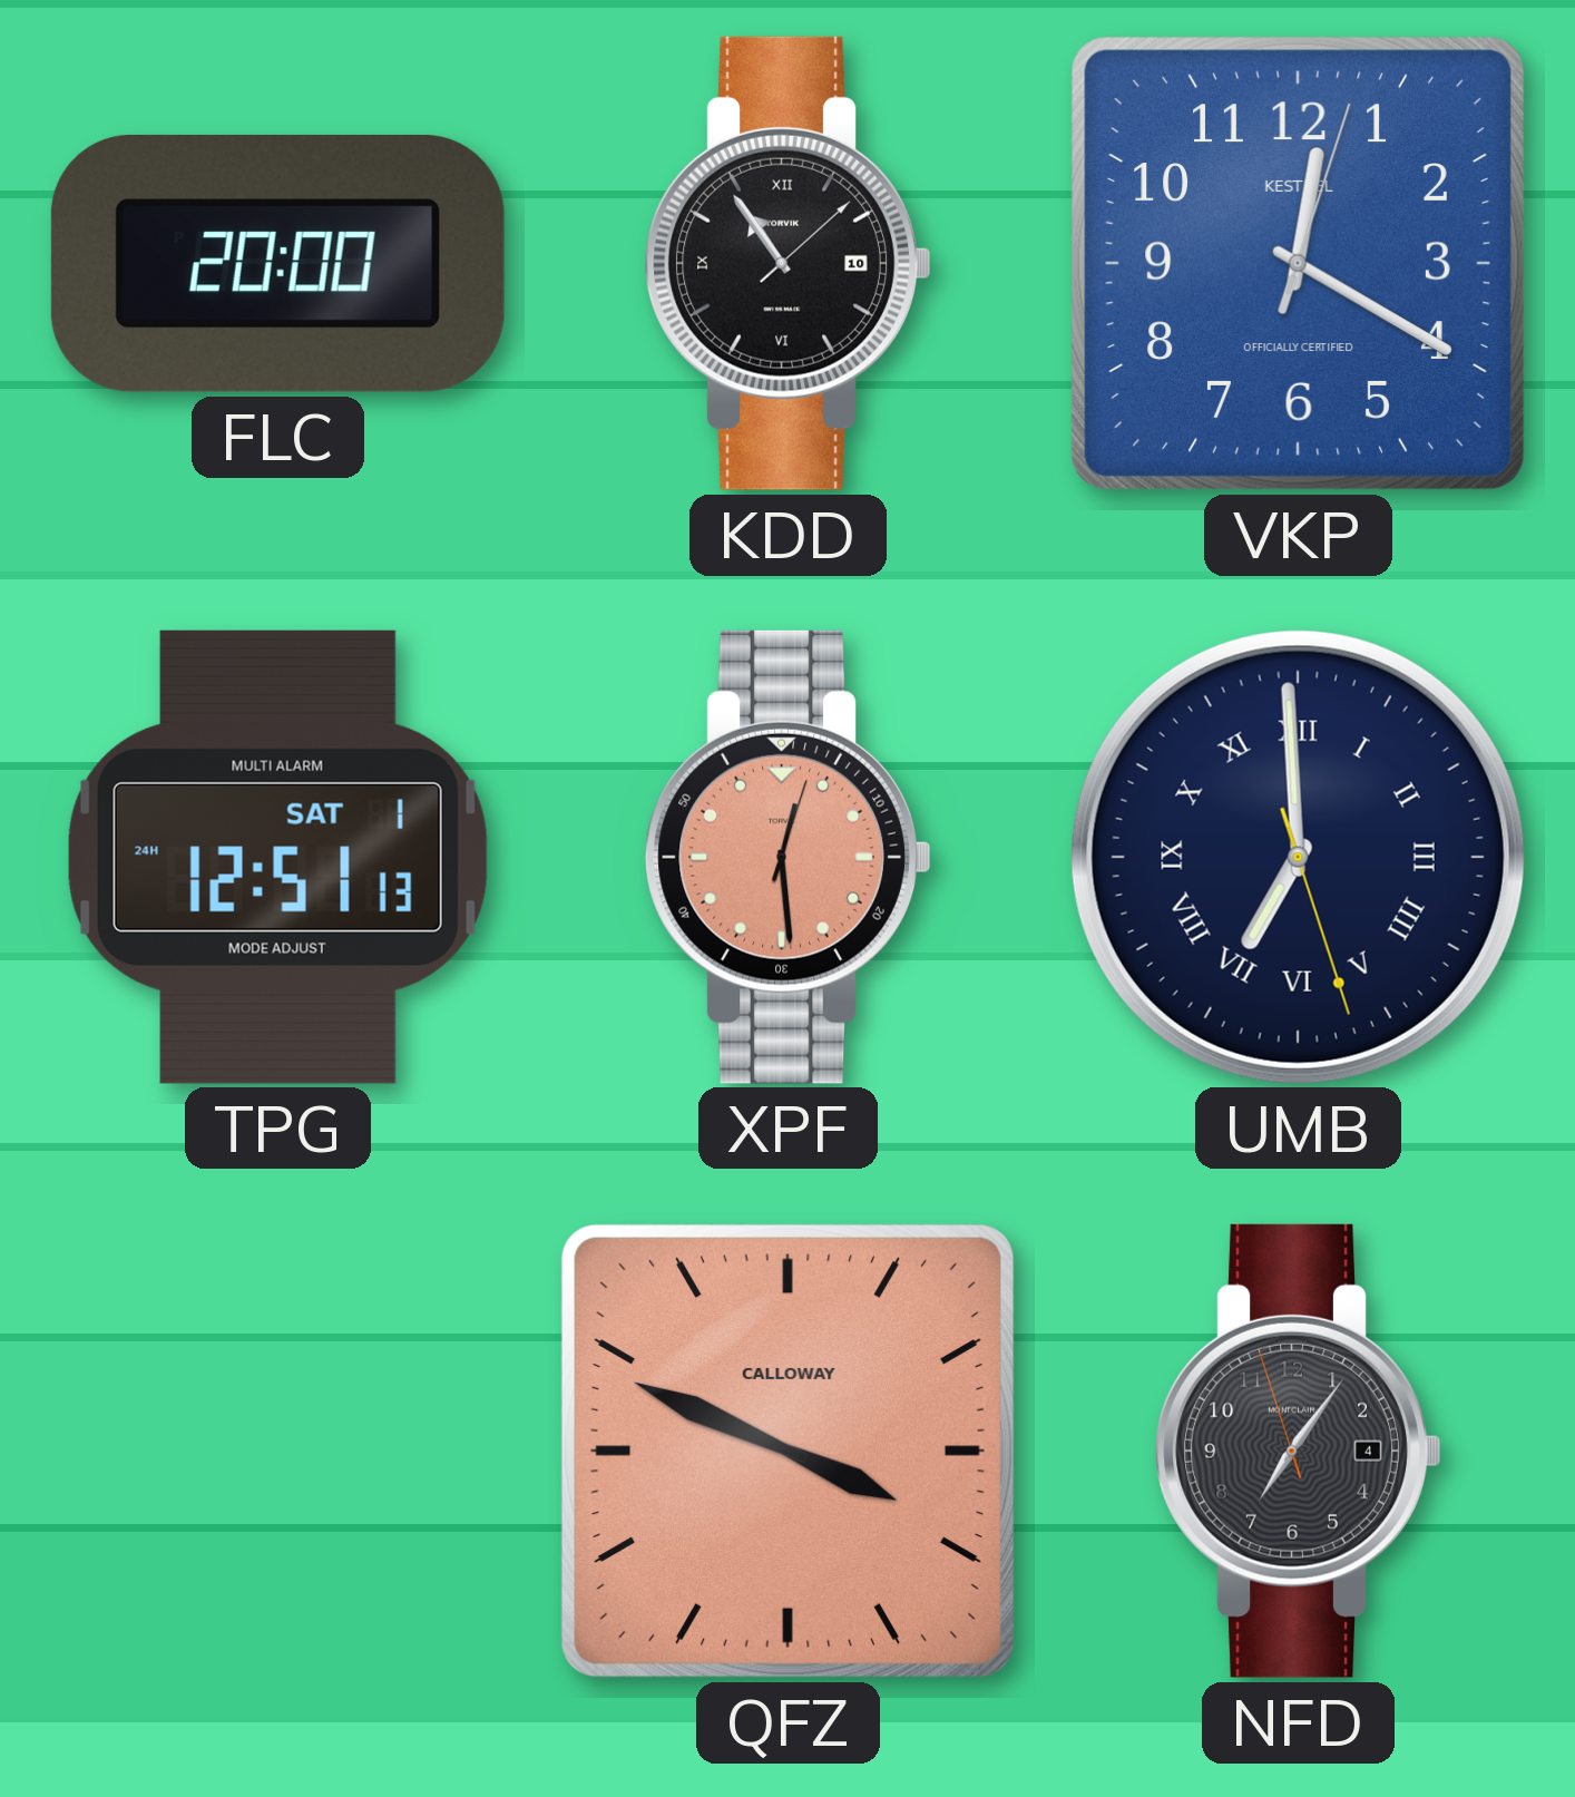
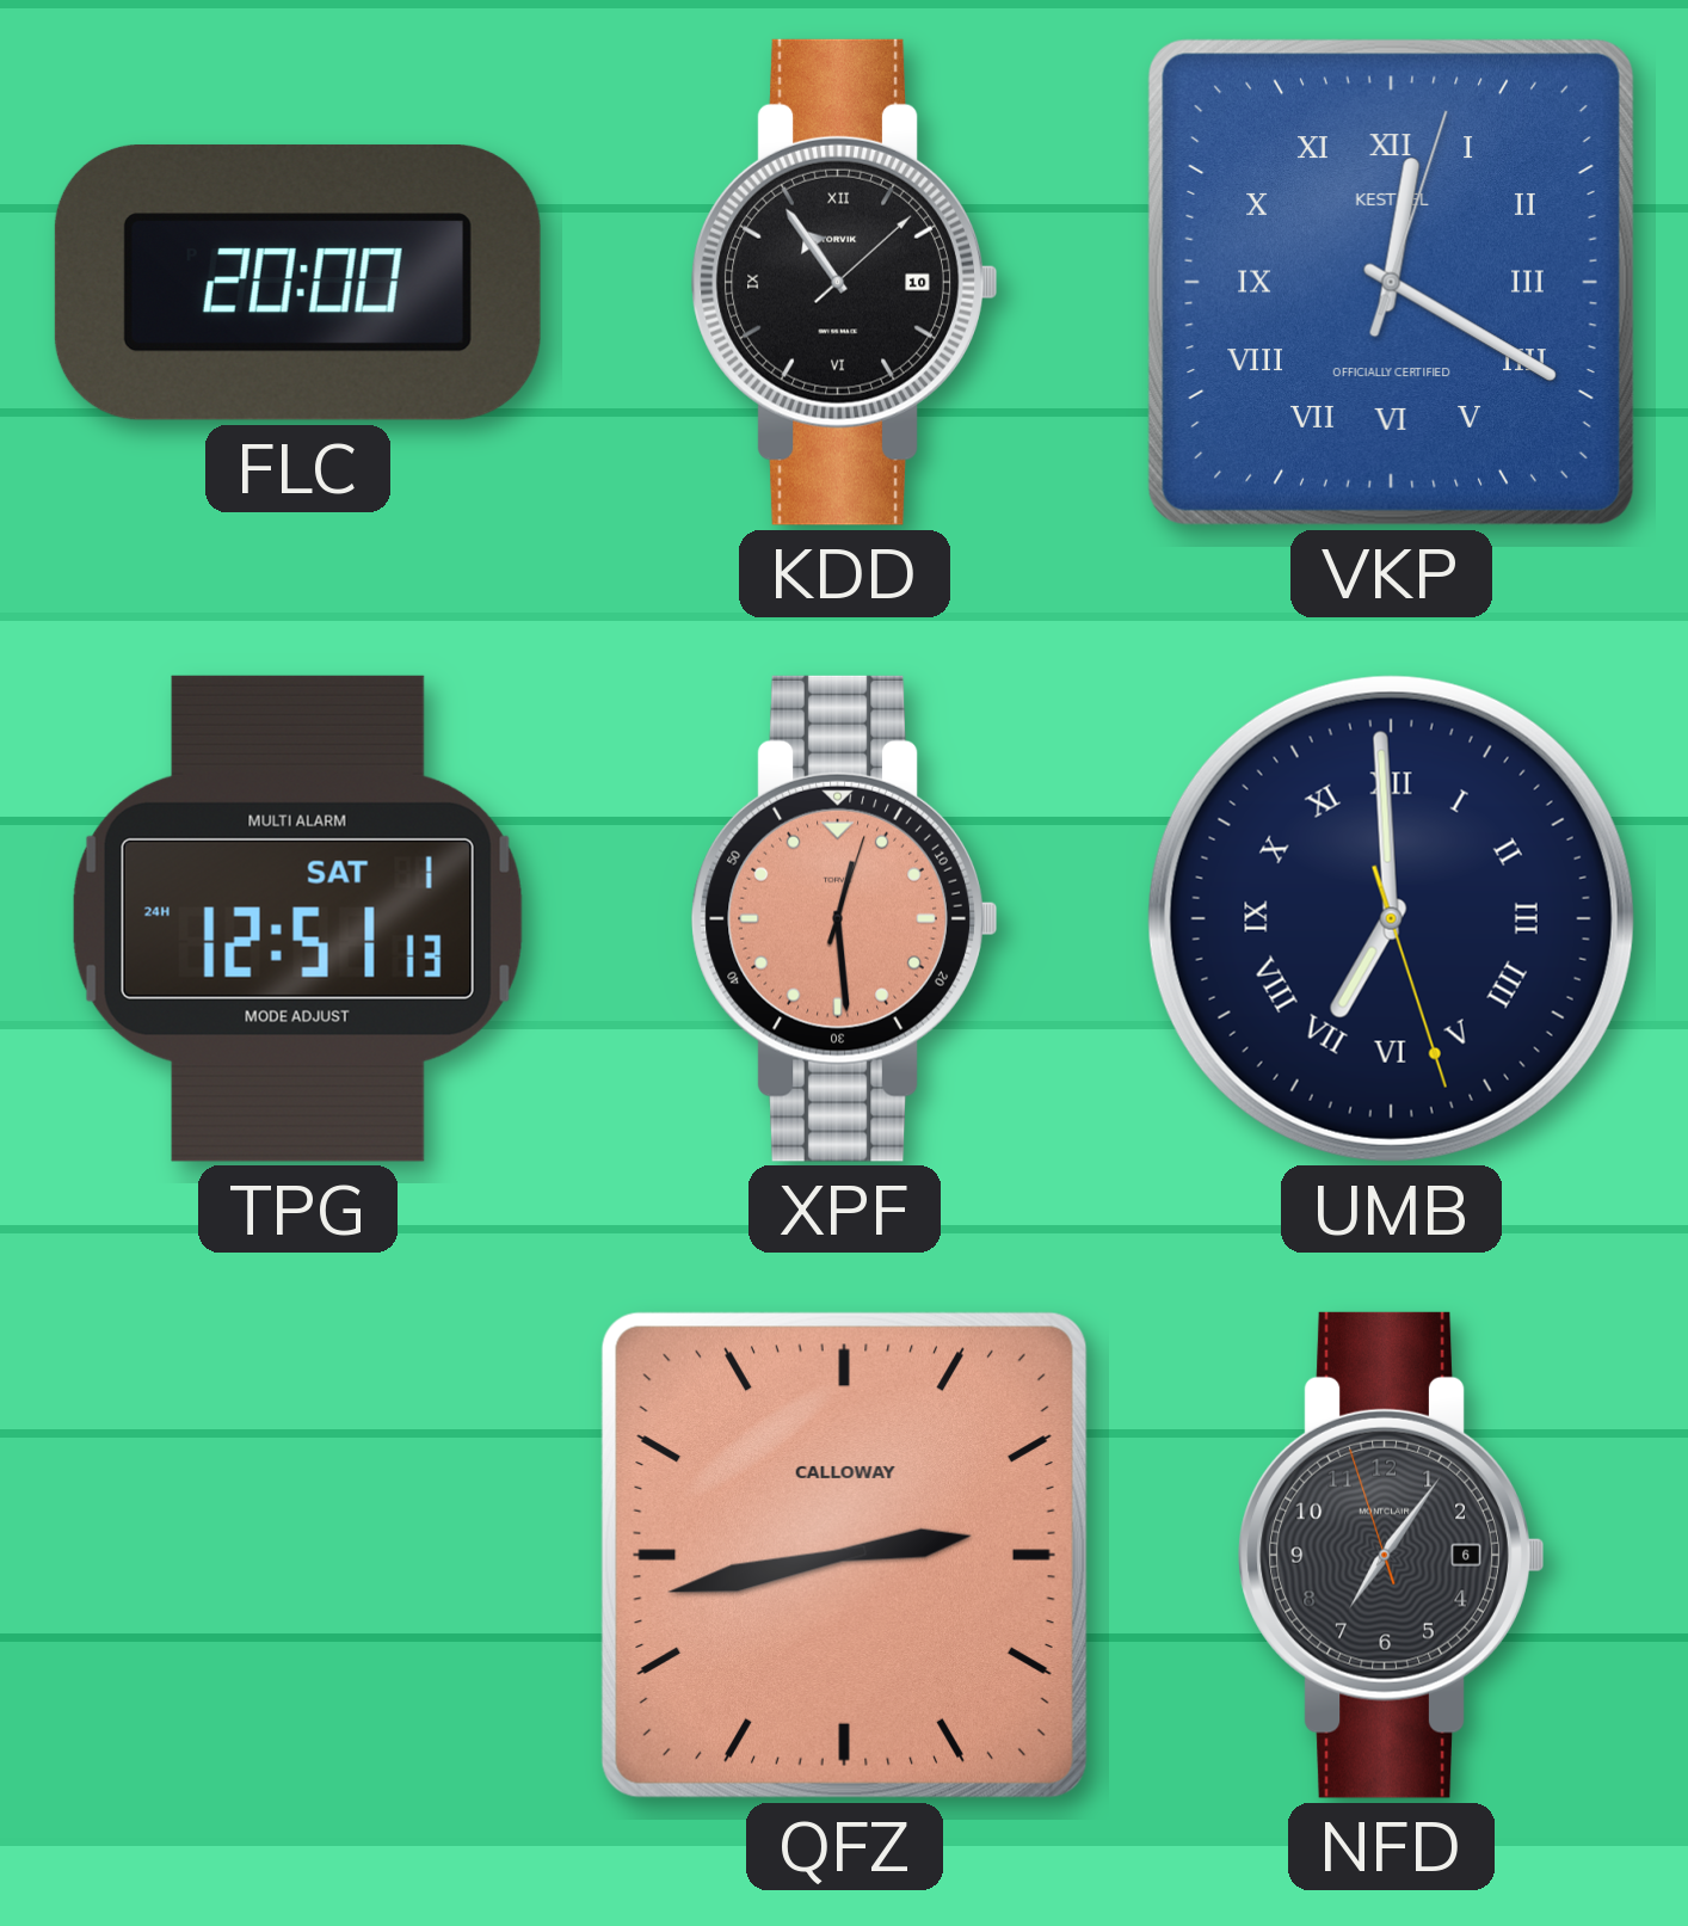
VKP numerals: Arabic -> Roman
QFZ: 3:49 -> 2:43
NFD date: 4 -> 6
